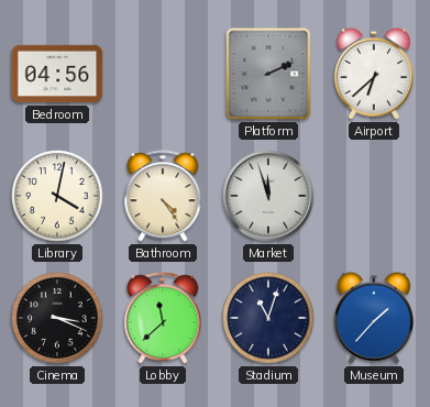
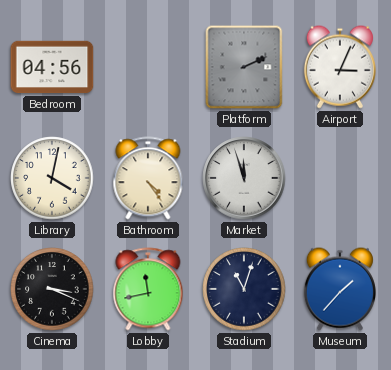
Airport: 6:38 -> 3:04
Lobby: 11:38 -> 11:43
